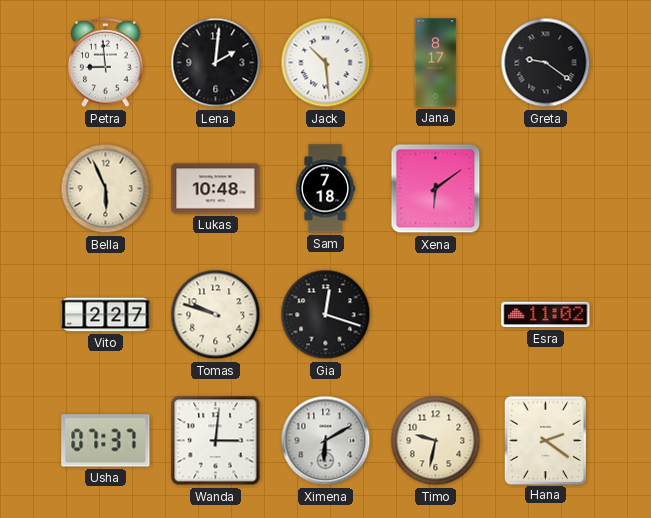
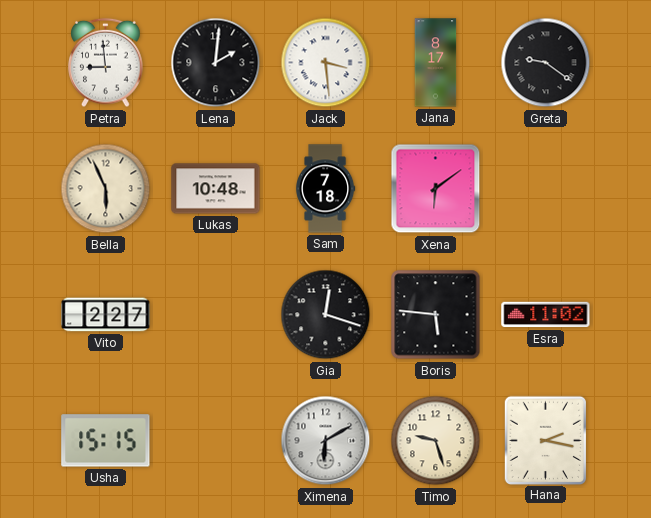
Jack: 10:29 -> 3:29
Tomas: 9:48 -> none
Boris: none -> 5:46
Usha: 07:37 -> 15:15
Wanda: 3:01 -> none
Timo: 9:32 -> 9:27
Hana: 2:21 -> 2:17
